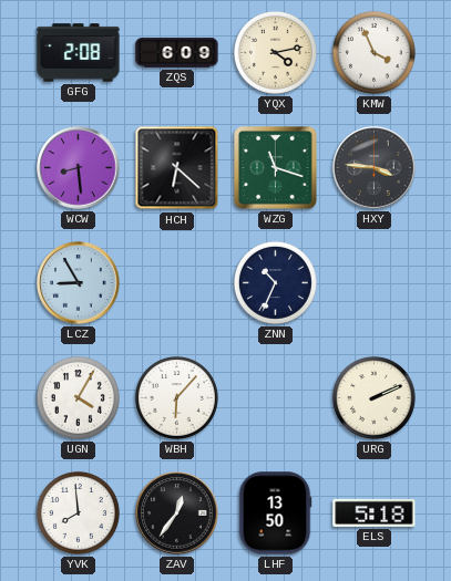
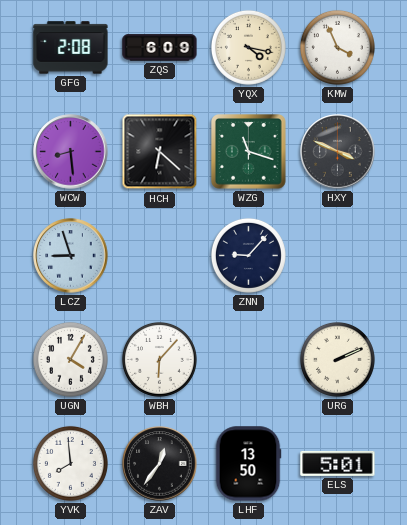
YQX: 4:13 -> 4:17
HXY: 3:46 -> 3:49
LCZ: 8:55 -> 8:57
ZNN: 10:34 -> 9:07
ELS: 5:18 -> 5:01
